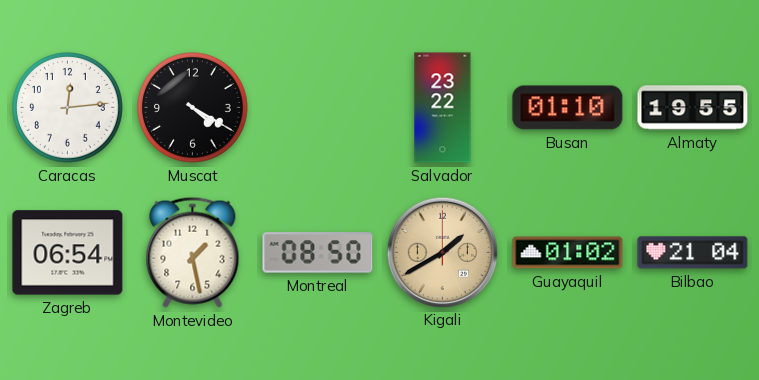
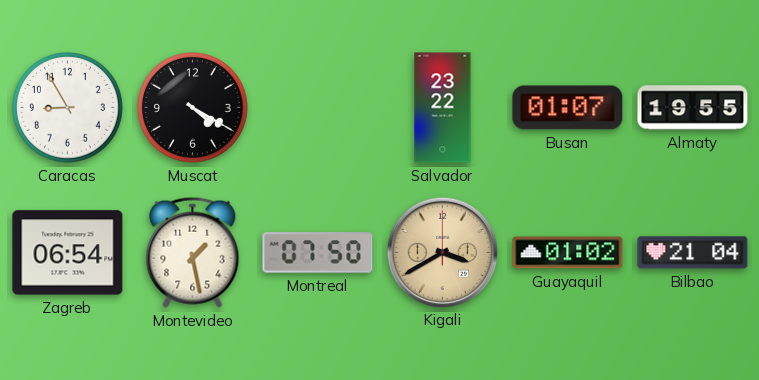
Caracas: 12:14 -> 8:55
Busan: 01:10 -> 01:07
Montreal: 08:50 -> 07:50
Kigali: 1:40 -> 3:40
